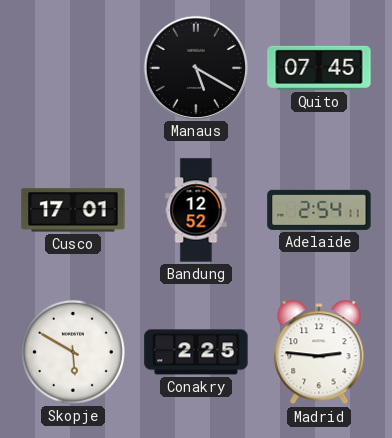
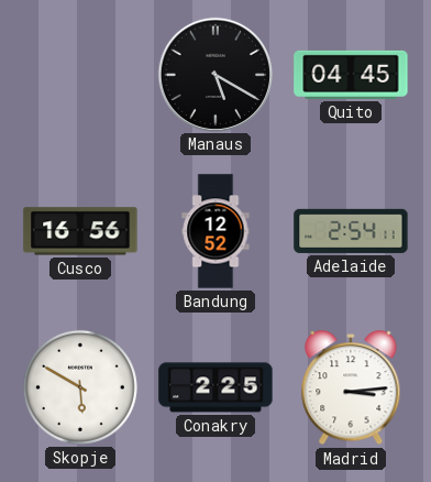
Quito: 07:45 -> 04:45
Cusco: 17:01 -> 16:56
Madrid: 2:46 -> 3:14
